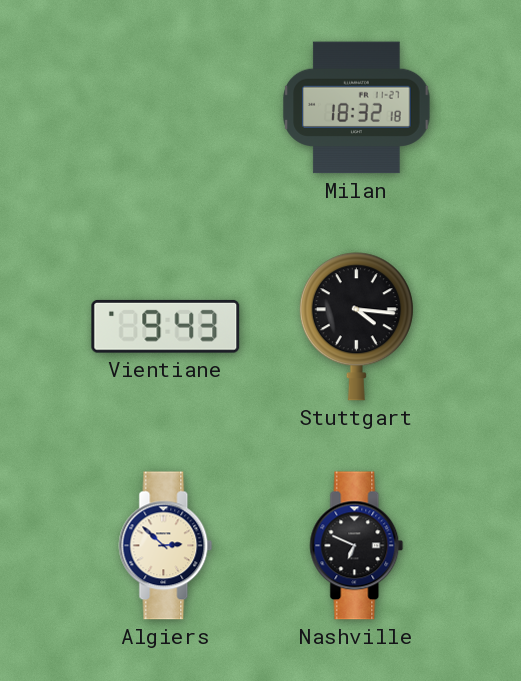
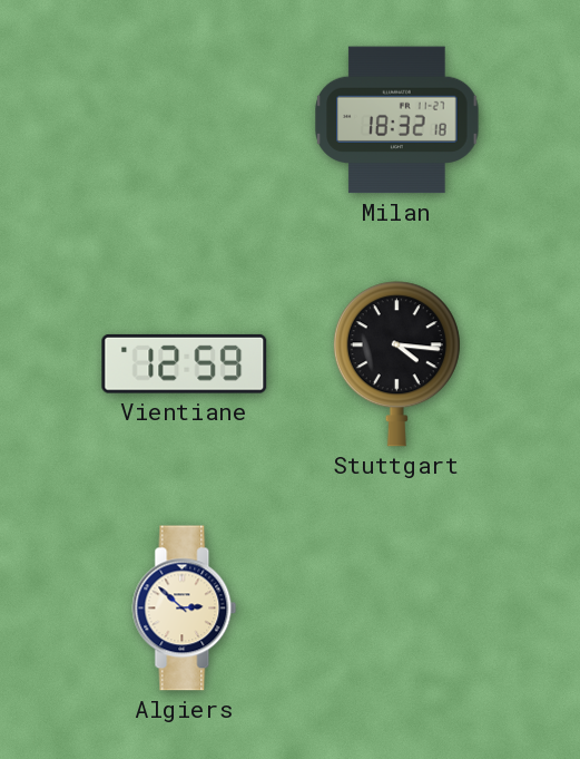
Vientiane: 9:43 -> 12:59
Nashville: 6:49 -> none
